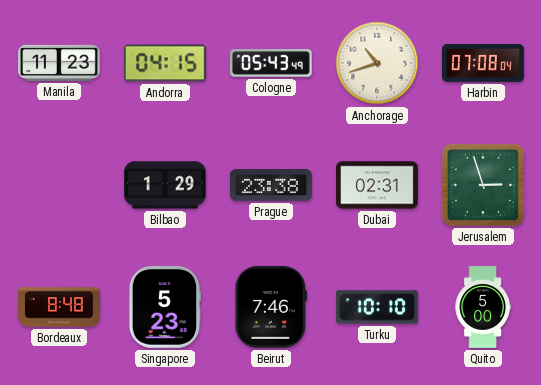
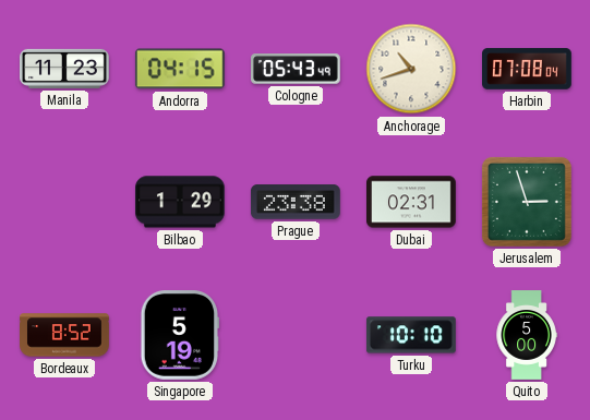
Bordeaux: 8:48 -> 8:52
Singapore: 5:23 -> 5:19
Beirut: 7:46 -> none
